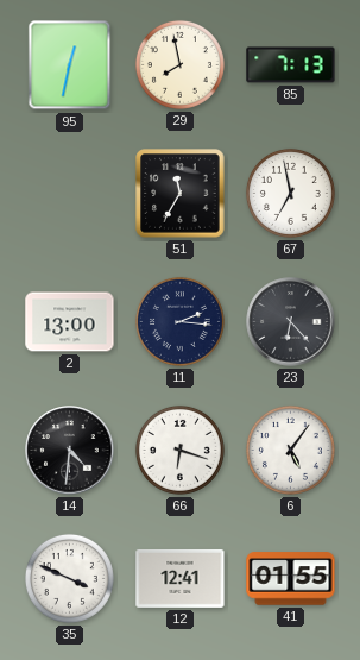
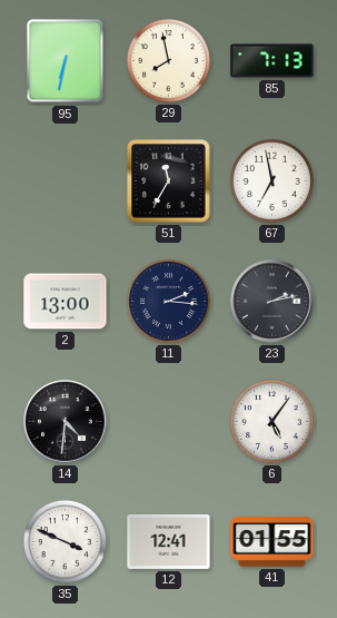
95: 12:32 -> 6:32
23: 6:23 -> 2:13
66: 6:18 -> none
